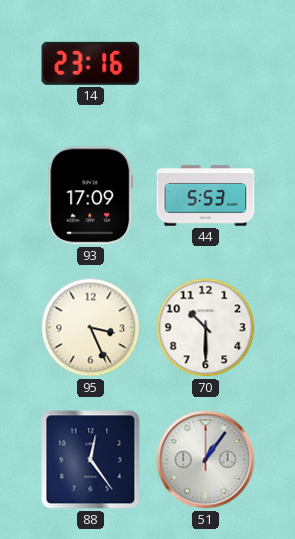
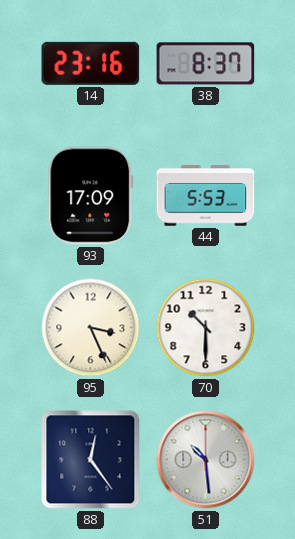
38: none -> 8:37
51: 1:06 -> 10:29
